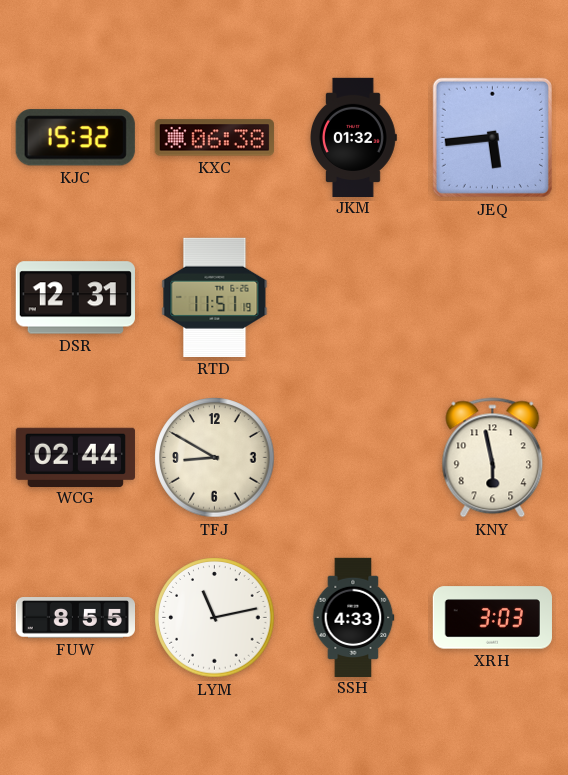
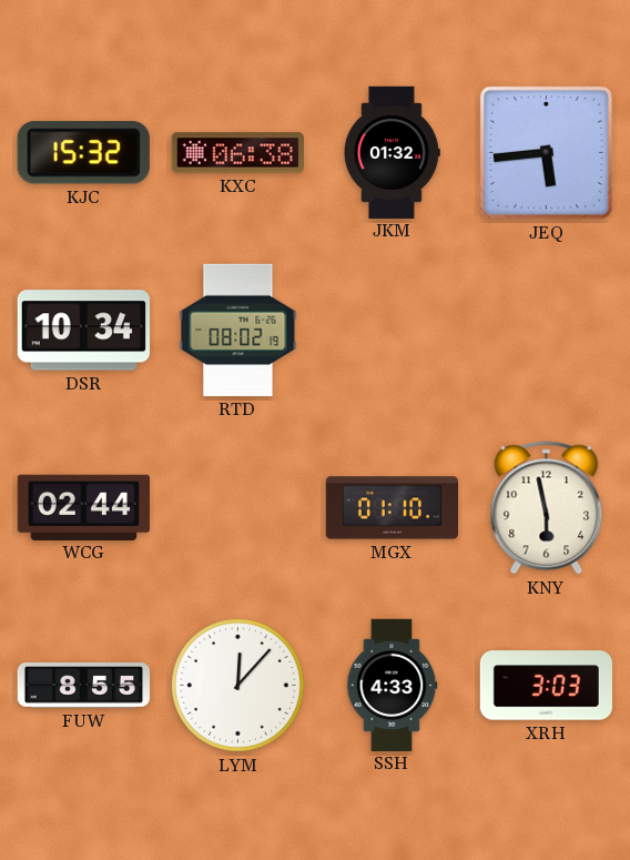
DSR: 12:31 -> 10:34
RTD: 11:51 -> 08:02
TFJ: 8:50 -> none
MGX: none -> 01:10
LYM: 11:13 -> 12:07
